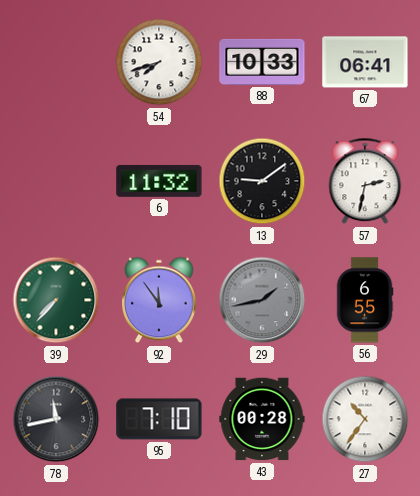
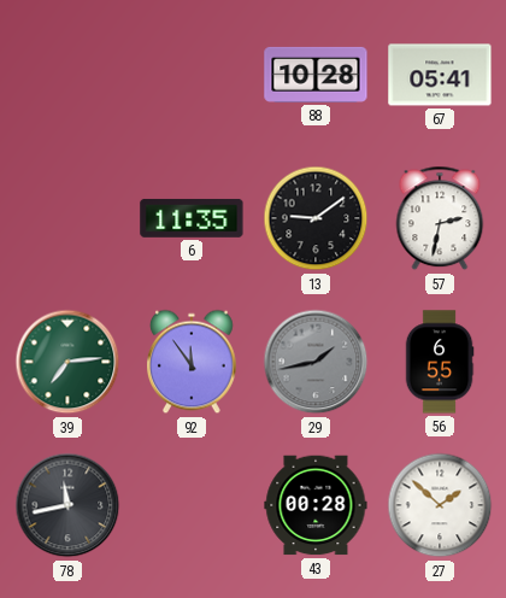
54: 7:42 -> none
88: 10:33 -> 10:28
67: 06:41 -> 05:41
6: 11:32 -> 11:35
39: 7:37 -> 7:14
95: 7:10 -> none
27: 10:36 -> 1:52
